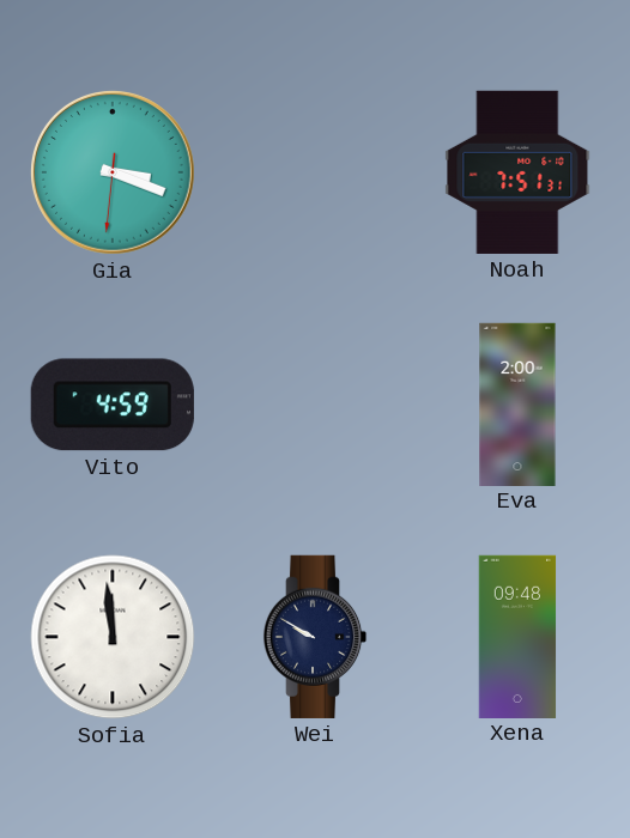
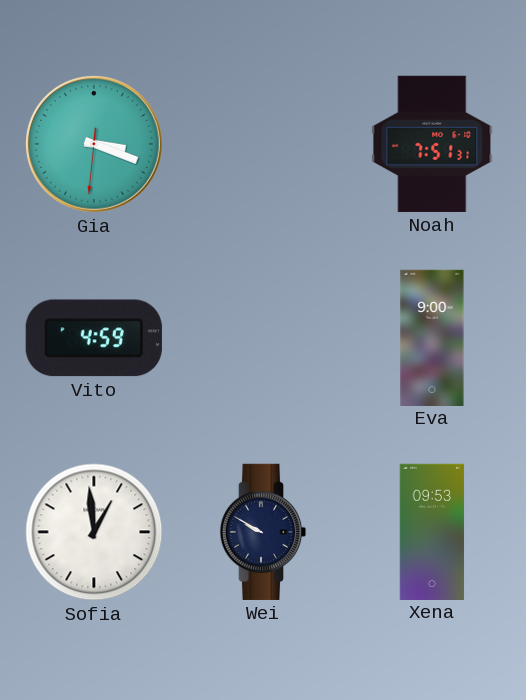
Eva: 2:00 -> 9:00
Sofia: 11:59 -> 12:59
Xena: 09:48 -> 09:53
